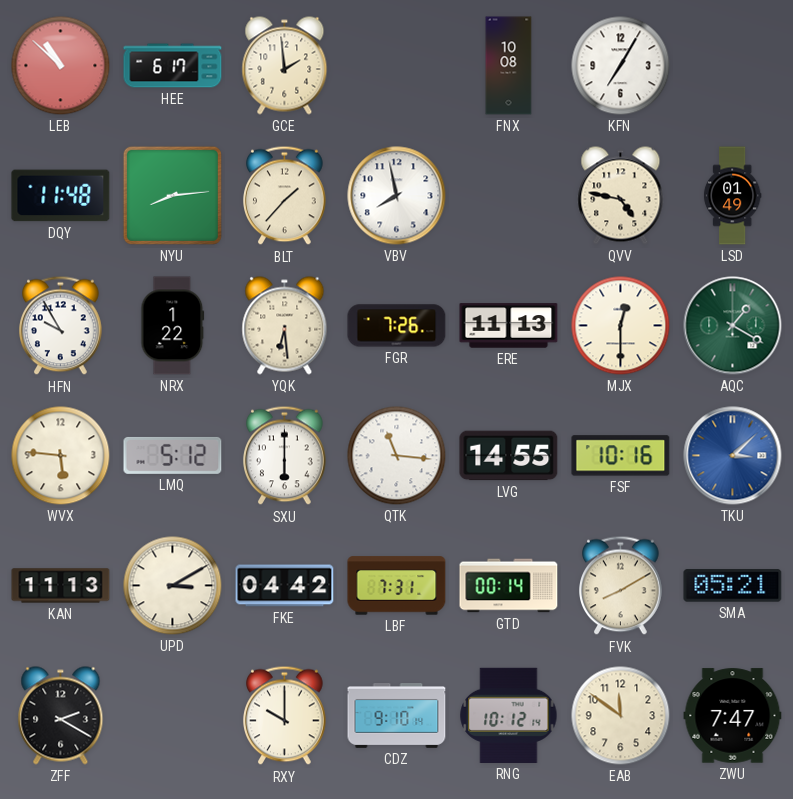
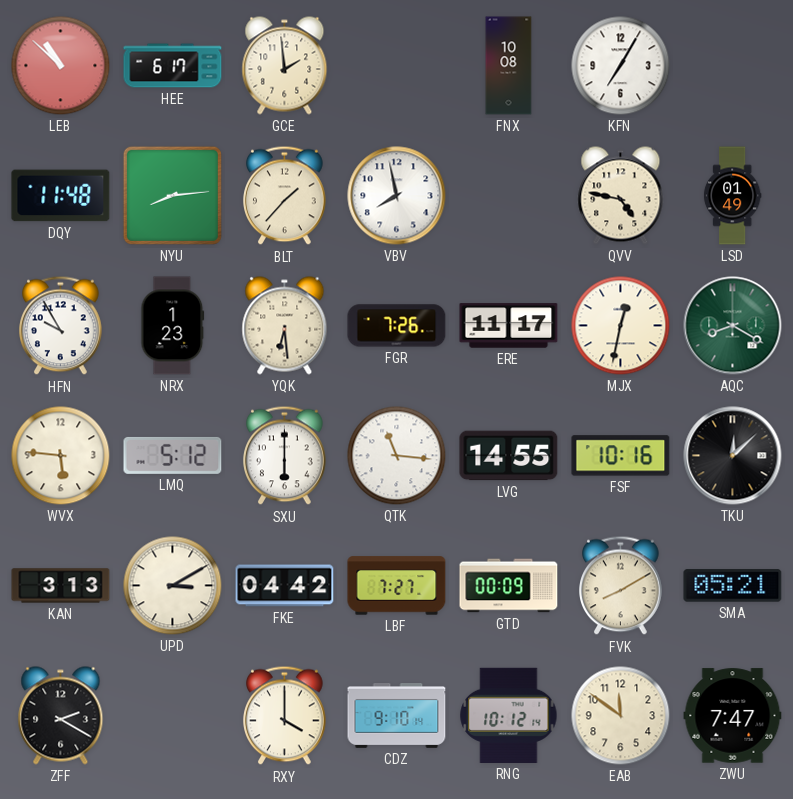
NRX: 1:22 -> 1:23
ERE: 11:13 -> 11:17
MJX: 12:30 -> 12:32
AQC: 1:20 -> 8:20
TKU: 3:08 -> 12:08
TKU dial: blue -> black
KAN: 11:13 -> 3:13
LBF: 7:31 -> 7:27
GTD: 00:14 -> 00:09
RXY: 10:00 -> 4:00
